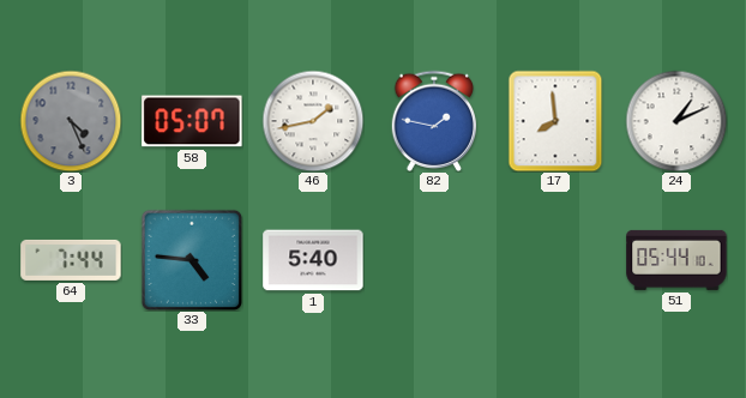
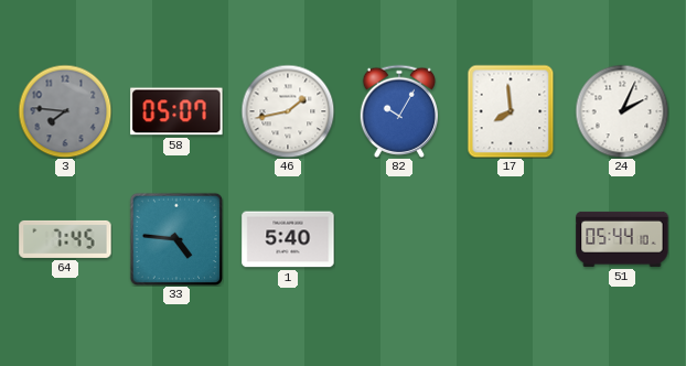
3: 4:26 -> 7:46
82: 1:47 -> 10:05
24: 1:11 -> 2:04
64: 7:44 -> 7:45
